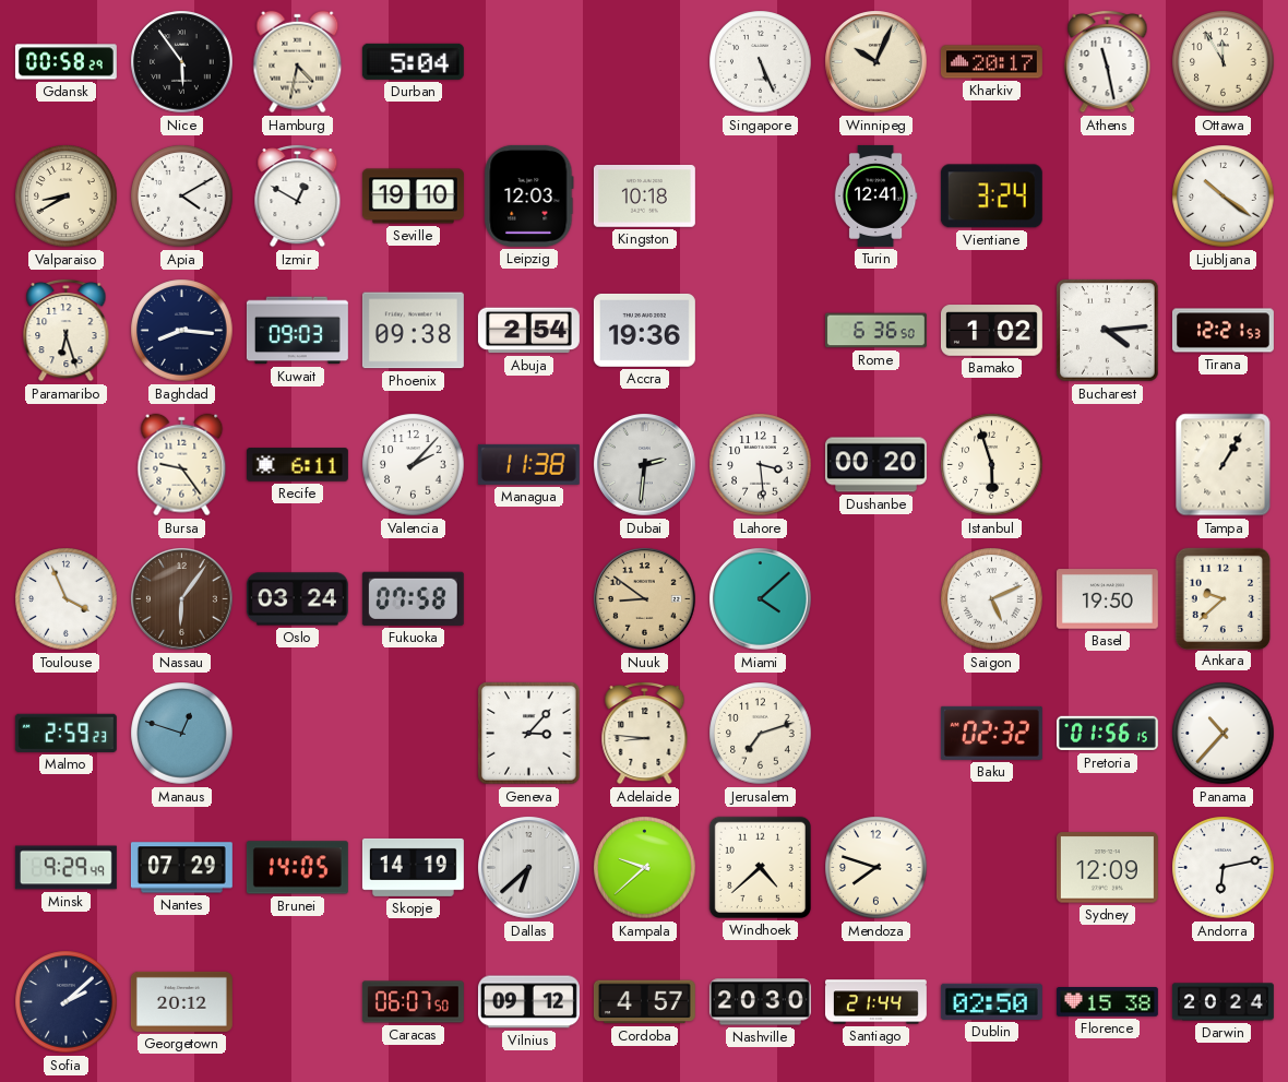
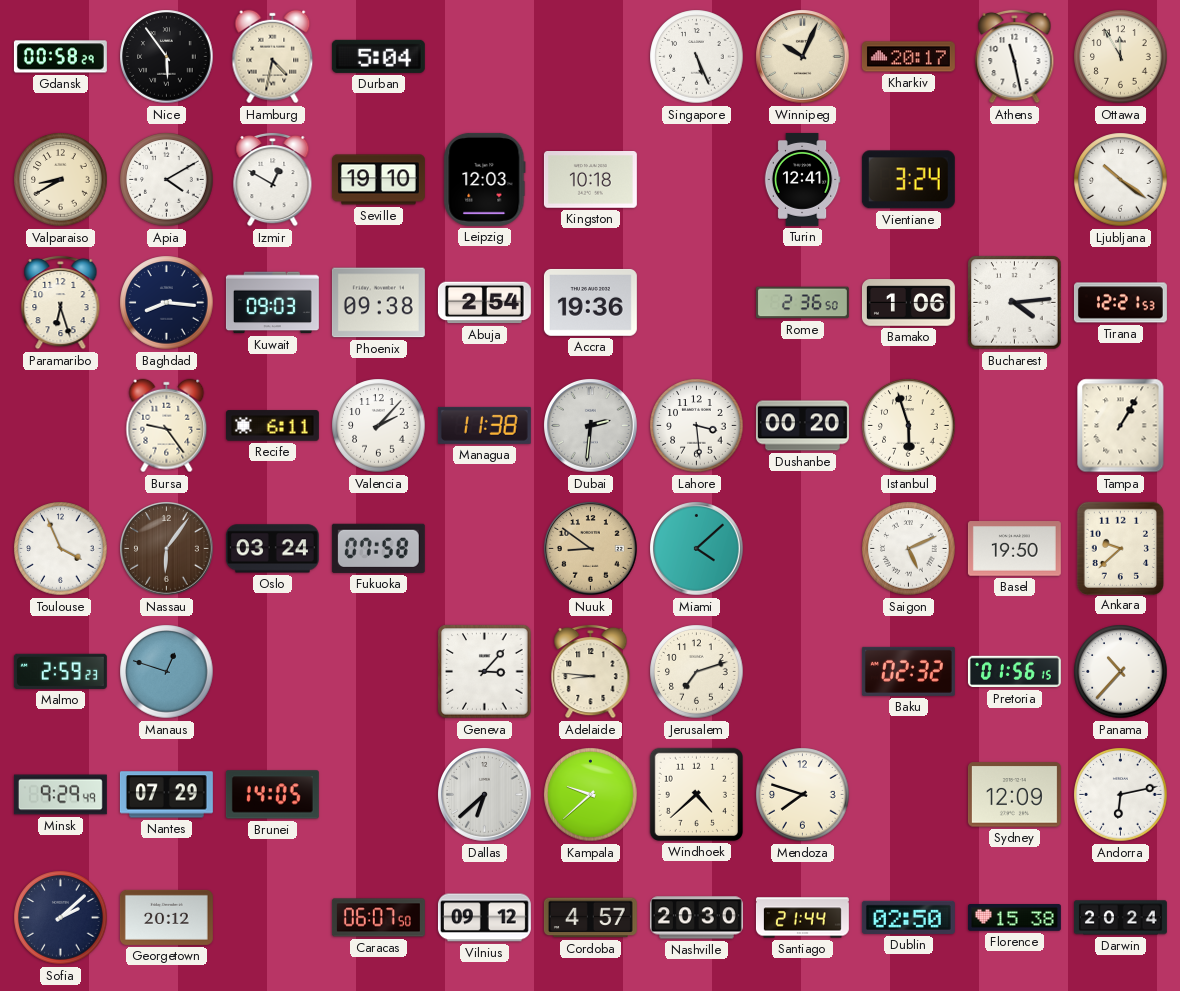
Rome: 6:36 -> 2:36
Bamako: 1:02 -> 1:06
Skopje: 14:19 -> none
